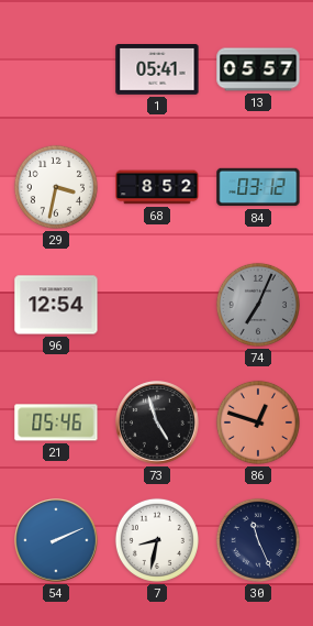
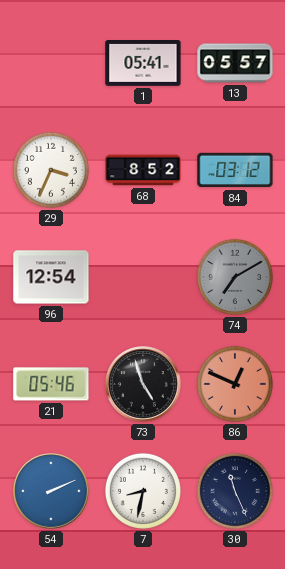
29: 3:32 -> 3:34
74: 7:04 -> 7:10
86: 12:48 -> 12:49
